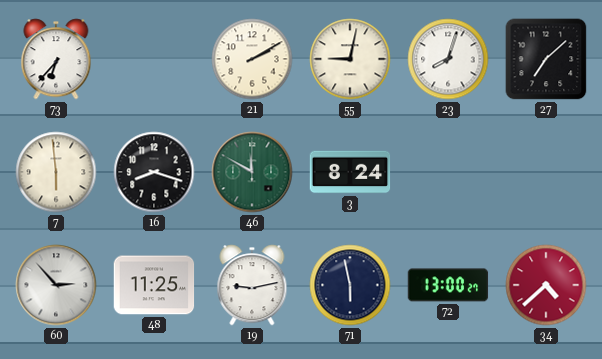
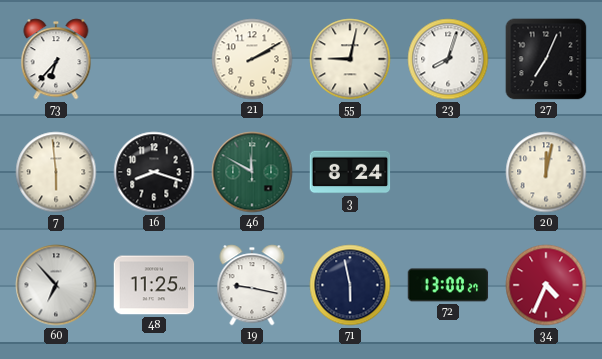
27: 7:08 -> 7:04
20: none -> 12:02
60: 2:53 -> 6:53
19: 9:13 -> 9:17
34: 4:38 -> 4:34
